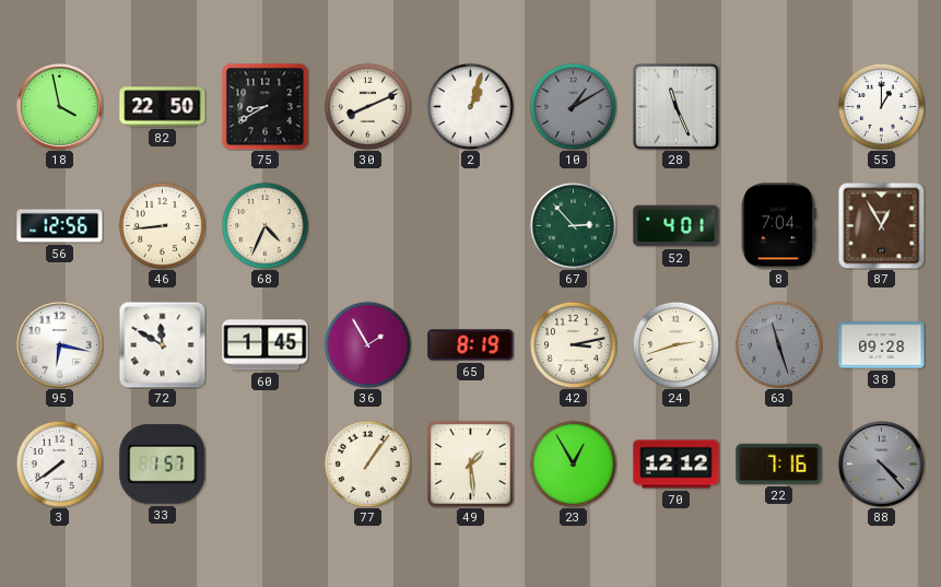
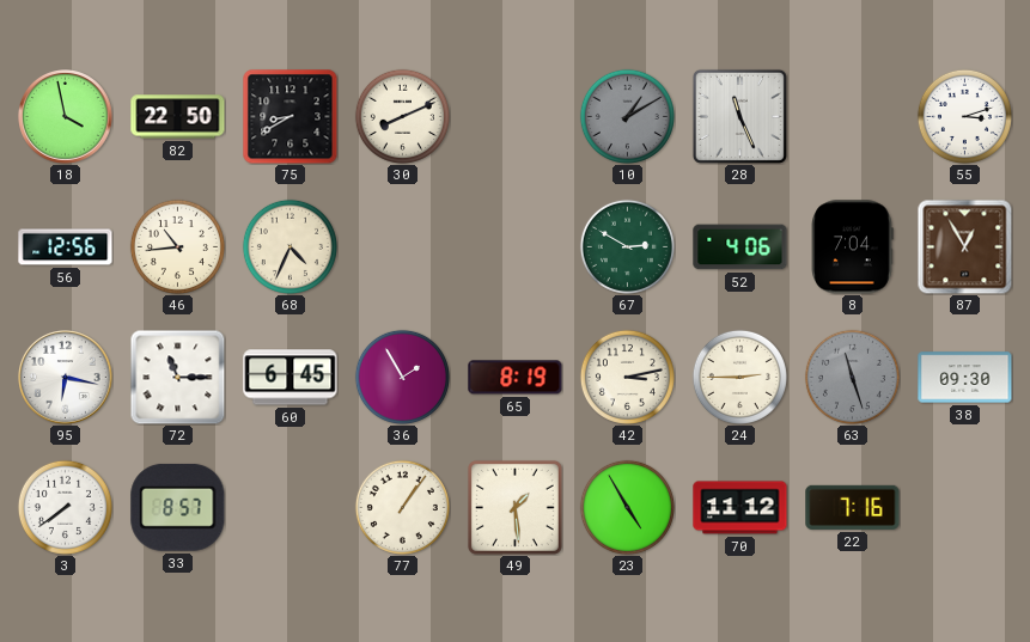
2: 1:03 -> none
55: 1:00 -> 3:12
46: 8:44 -> 10:44
67: 2:53 -> 2:50
52: 4:01 -> 4:06
72: 11:50 -> 11:15
60: 1:45 -> 6:45
24: 2:42 -> 2:45
38: 09:28 -> 09:30
33: 1:57 -> 8:57
23: 12:55 -> 4:55
70: 12:12 -> 11:12
88: 4:23 -> none
